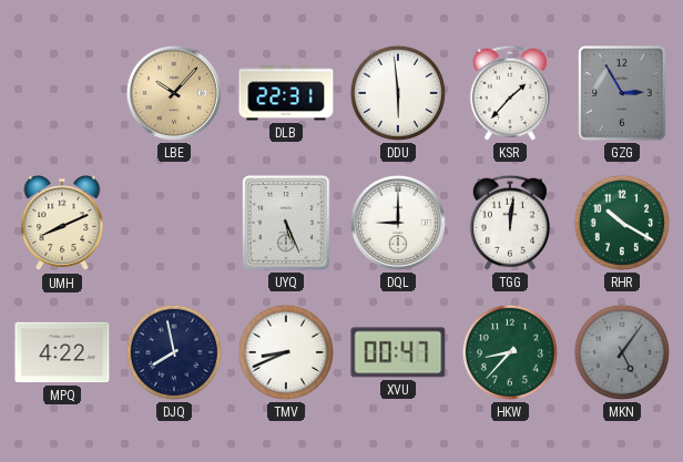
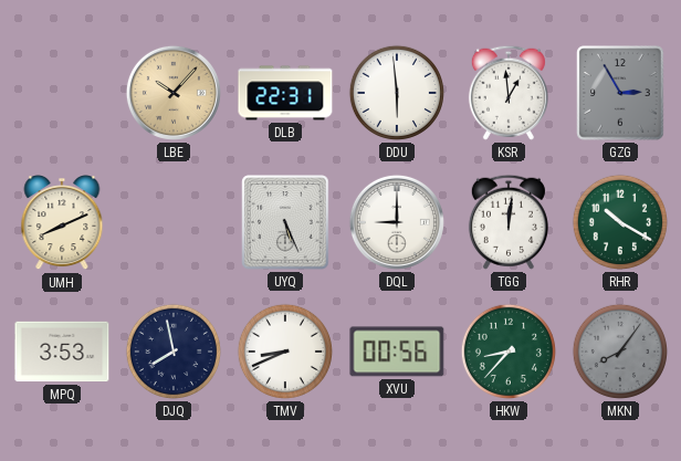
KSR: 1:37 -> 12:59
MPQ: 4:22 -> 3:53
XVU: 00:47 -> 00:56
MKN: 5:06 -> 8:06
